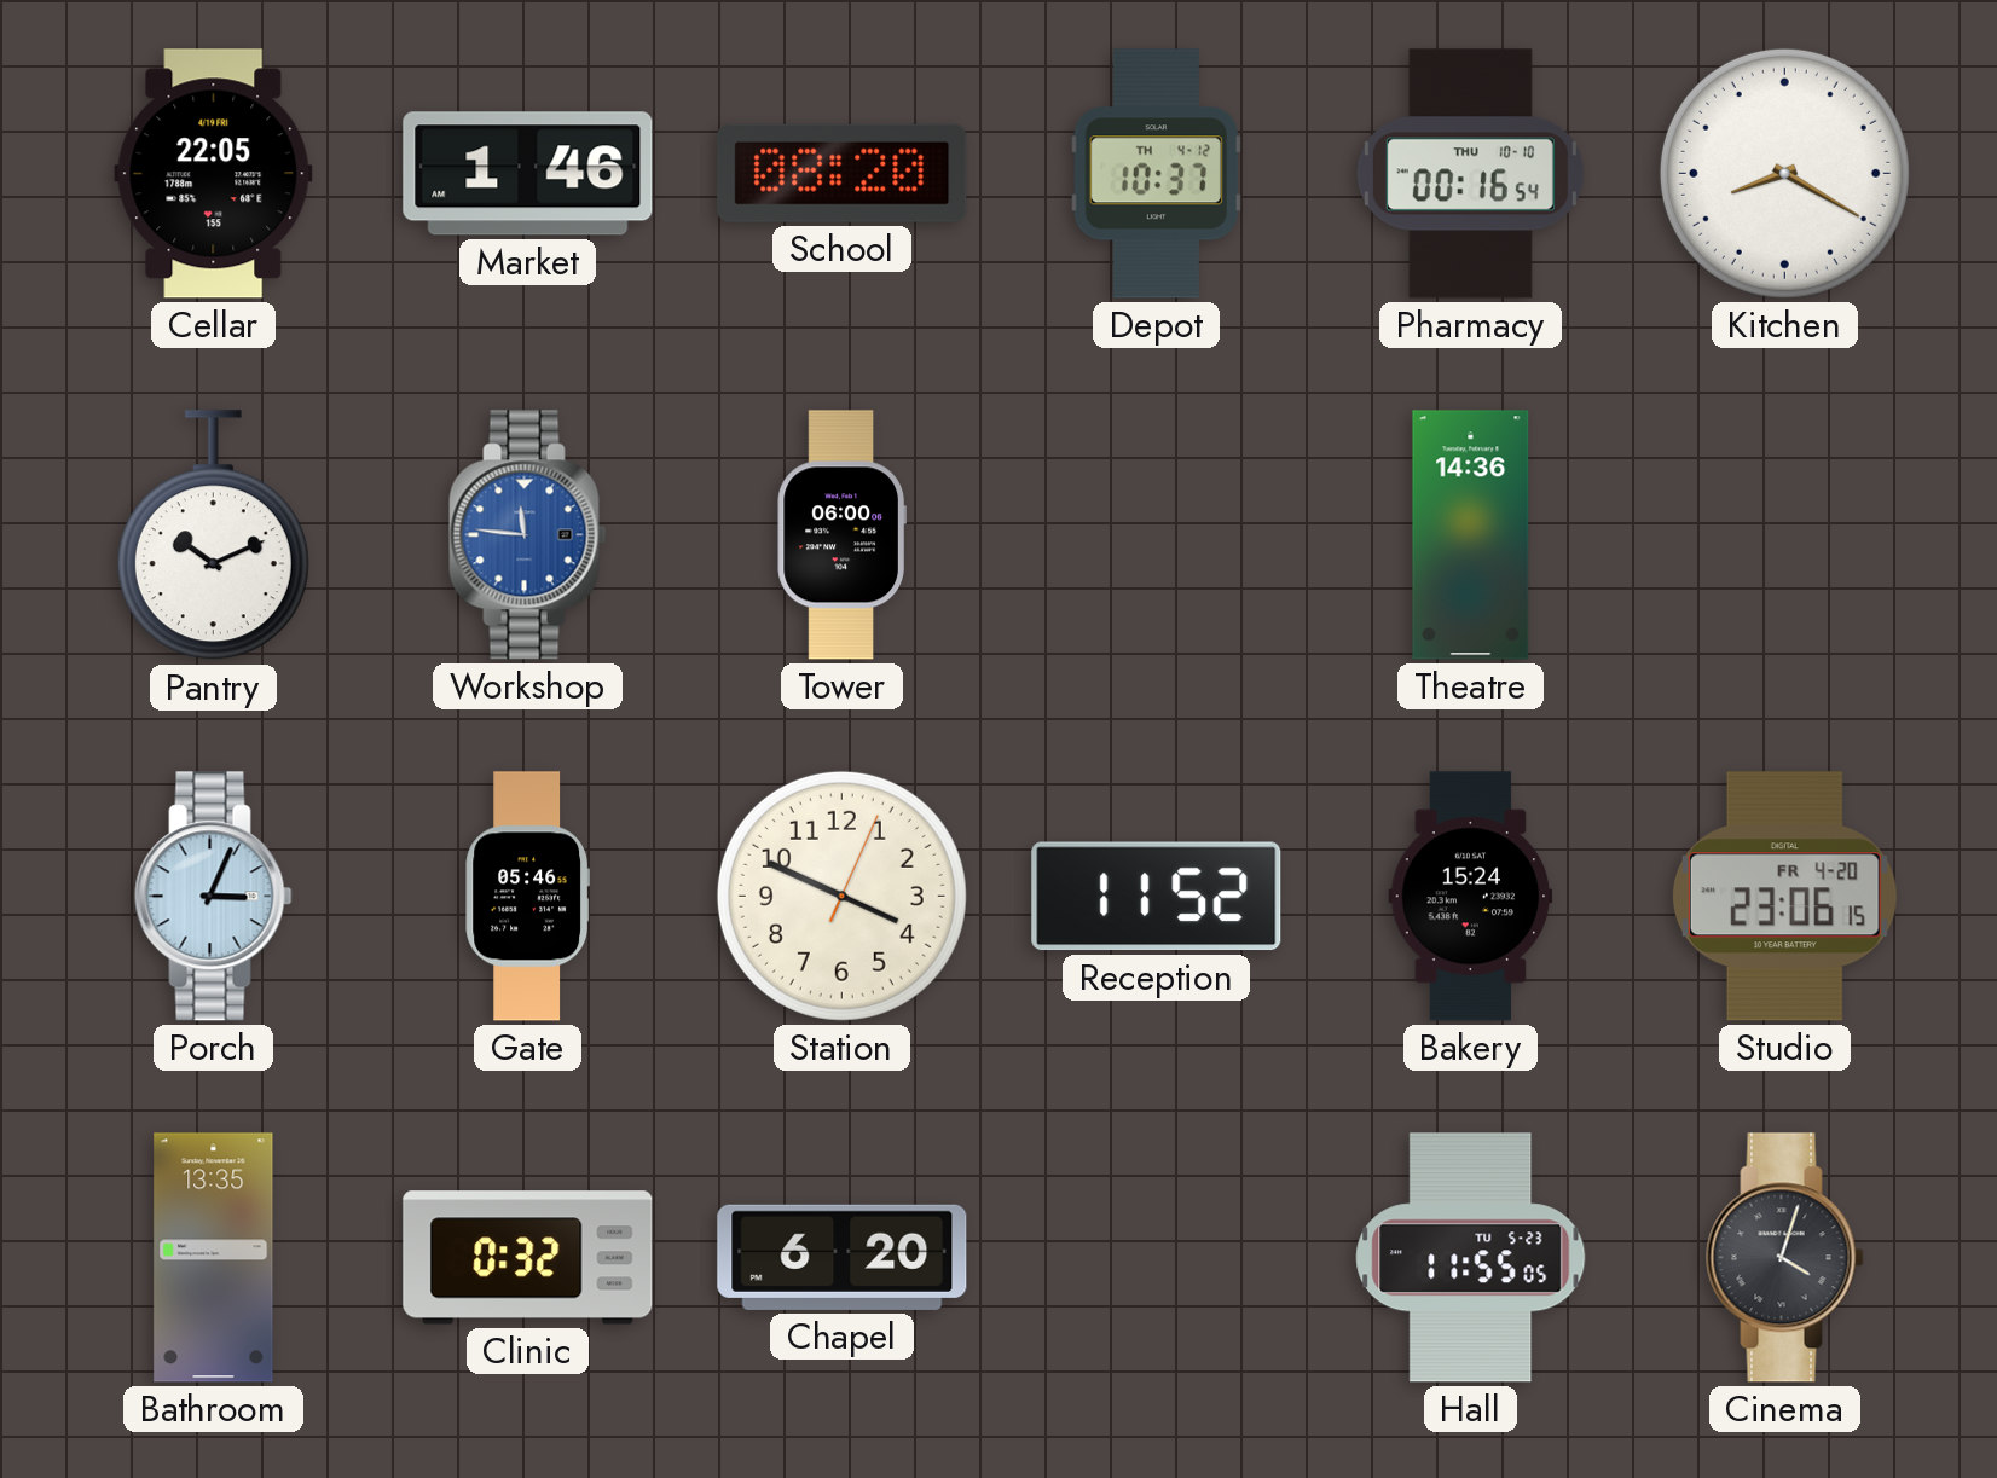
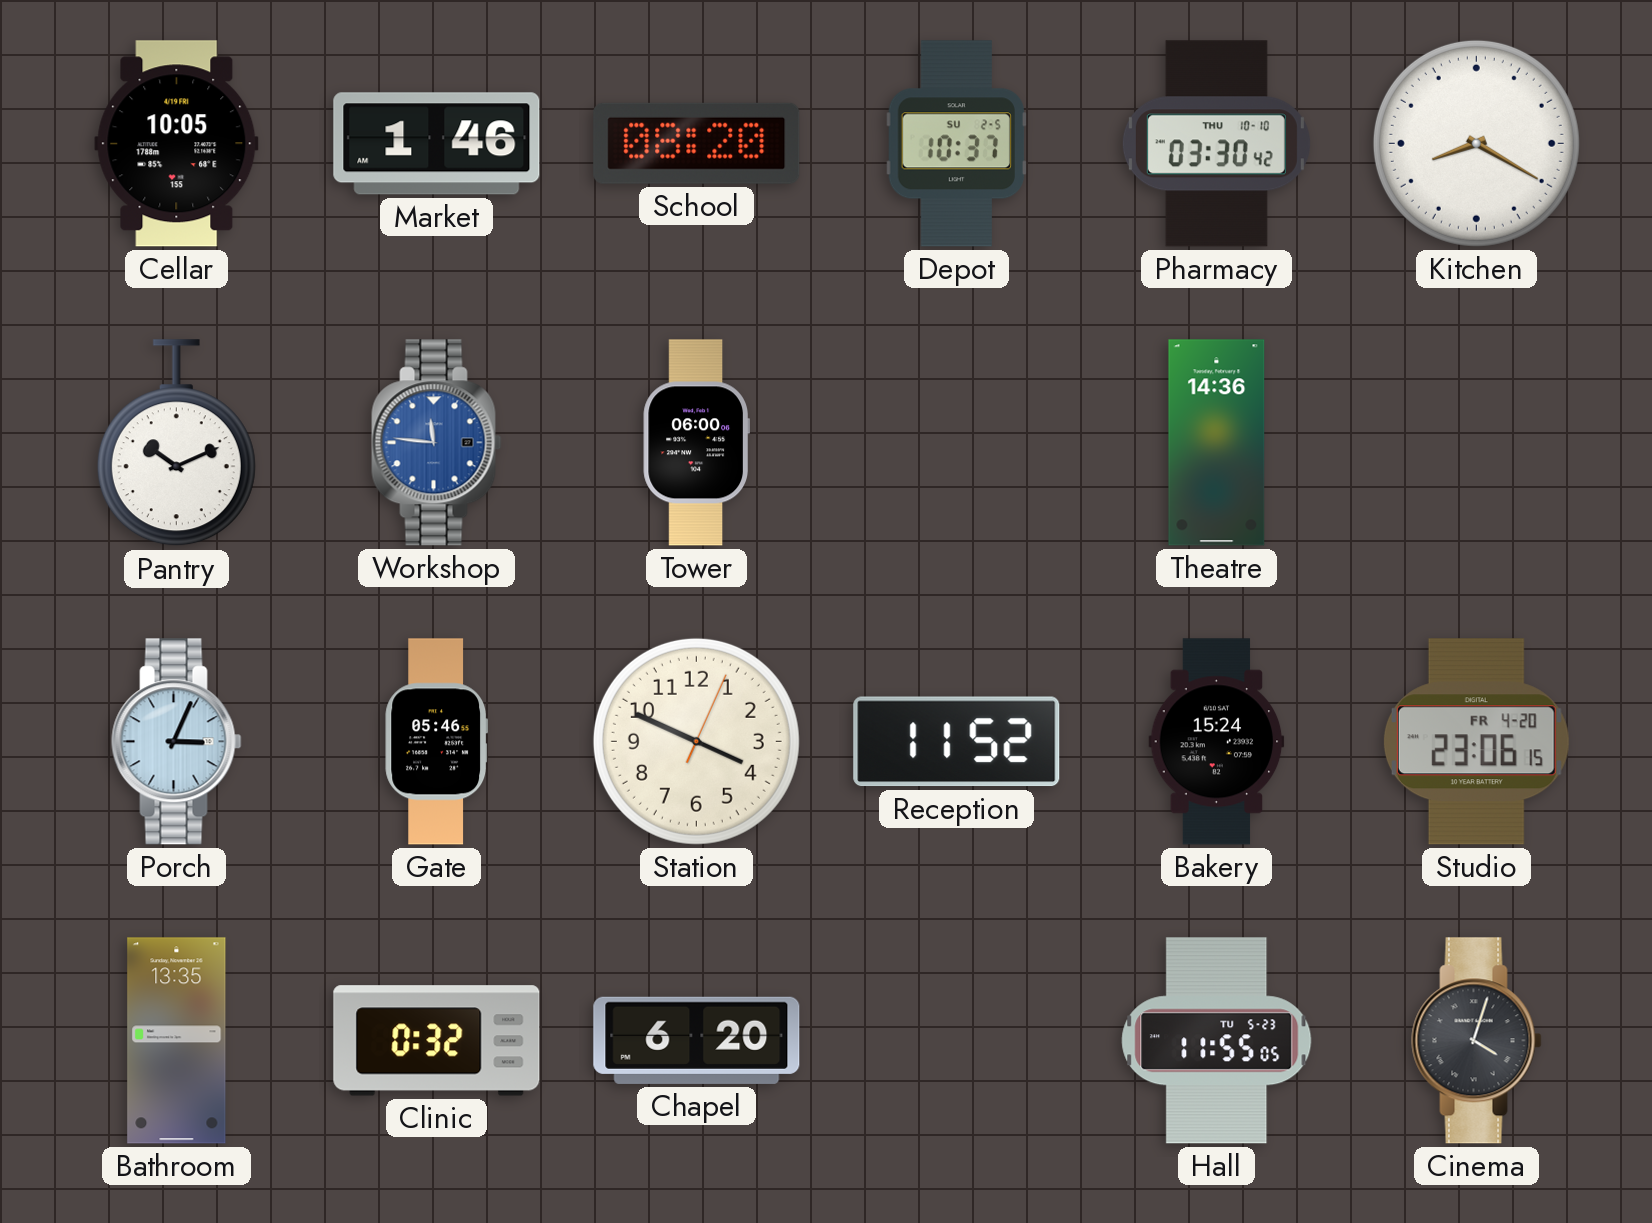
Cellar: 22:05 -> 10:05
Depot date: TH 4-12 -> SU 2-5
Pharmacy: 00:16 -> 03:30
